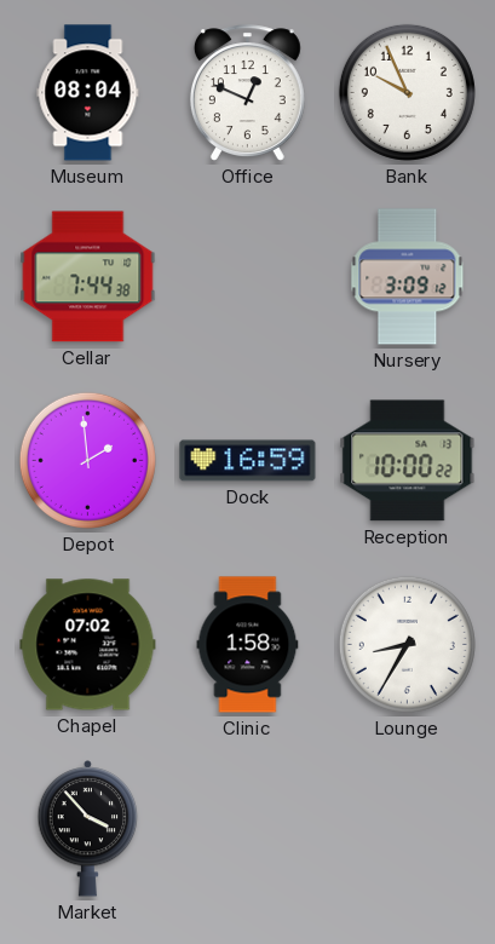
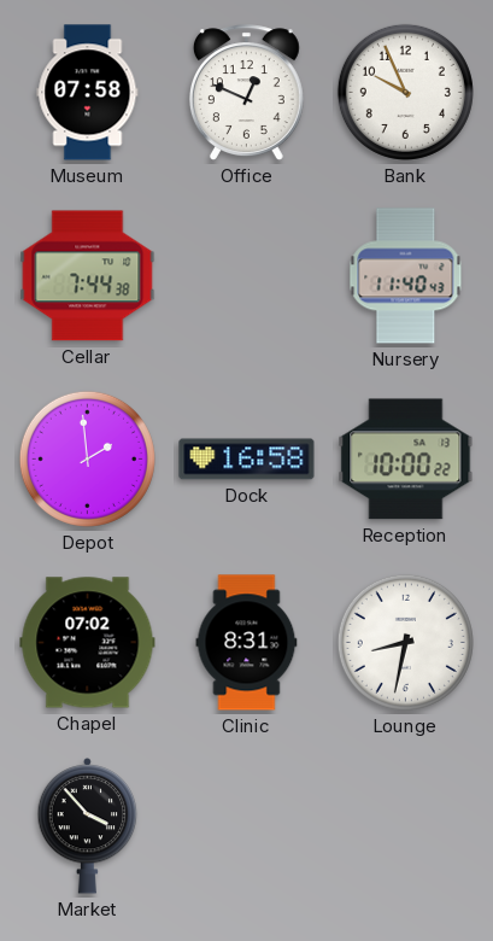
Museum: 08:04 -> 07:58
Nursery: 3:09 -> 11:40
Dock: 16:59 -> 16:58
Clinic: 1:58 -> 8:31
Lounge: 8:35 -> 8:32
